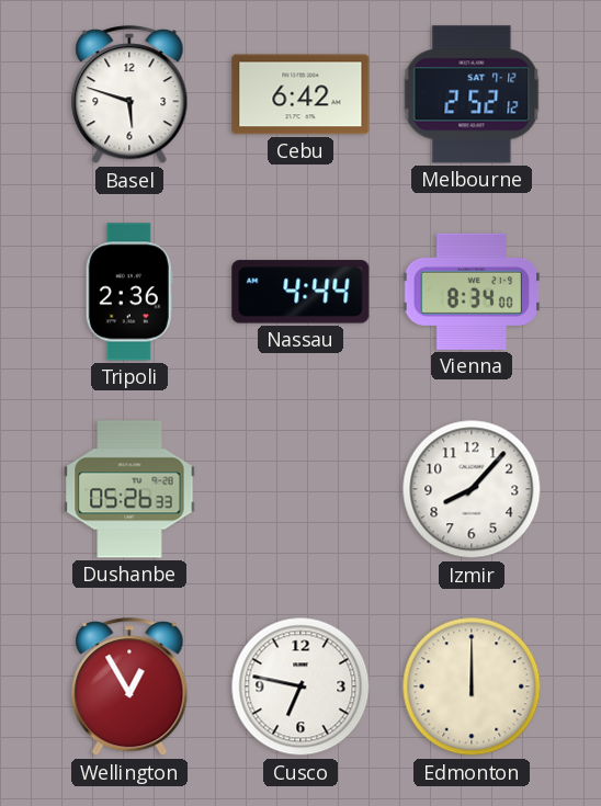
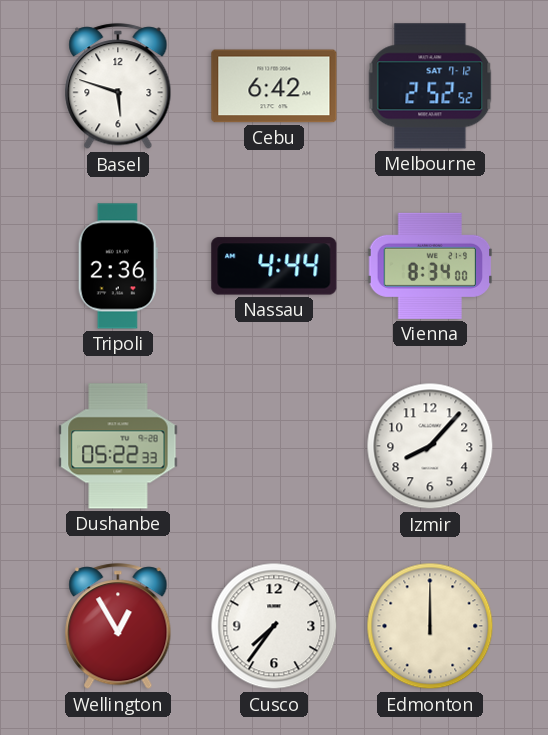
Melbourne: 2:52:12 -> 2:52:52
Dushanbe: 05:26 -> 05:22
Cusco: 6:47 -> 7:36
